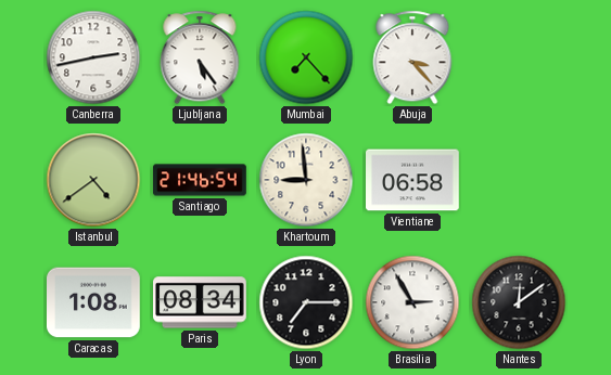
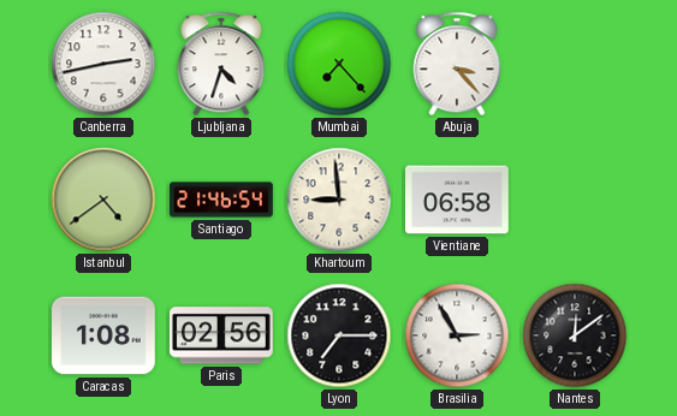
Ljubljana: 5:24 -> 4:33
Paris: 08:34 -> 02:56
